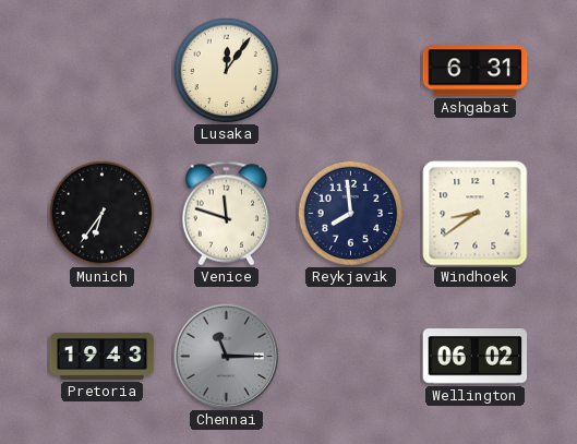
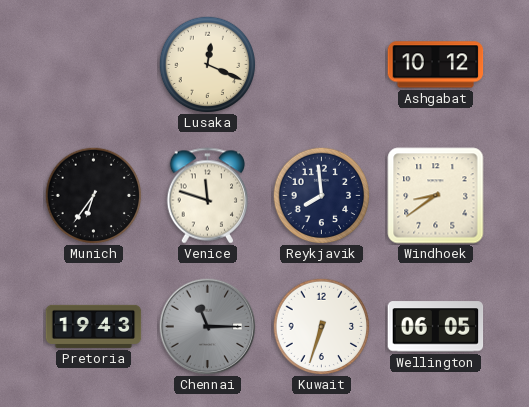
Lusaka: 12:06 -> 12:19
Ashgabat: 6:31 -> 10:12
Kuwait: none -> 6:33
Wellington: 06:02 -> 06:05
